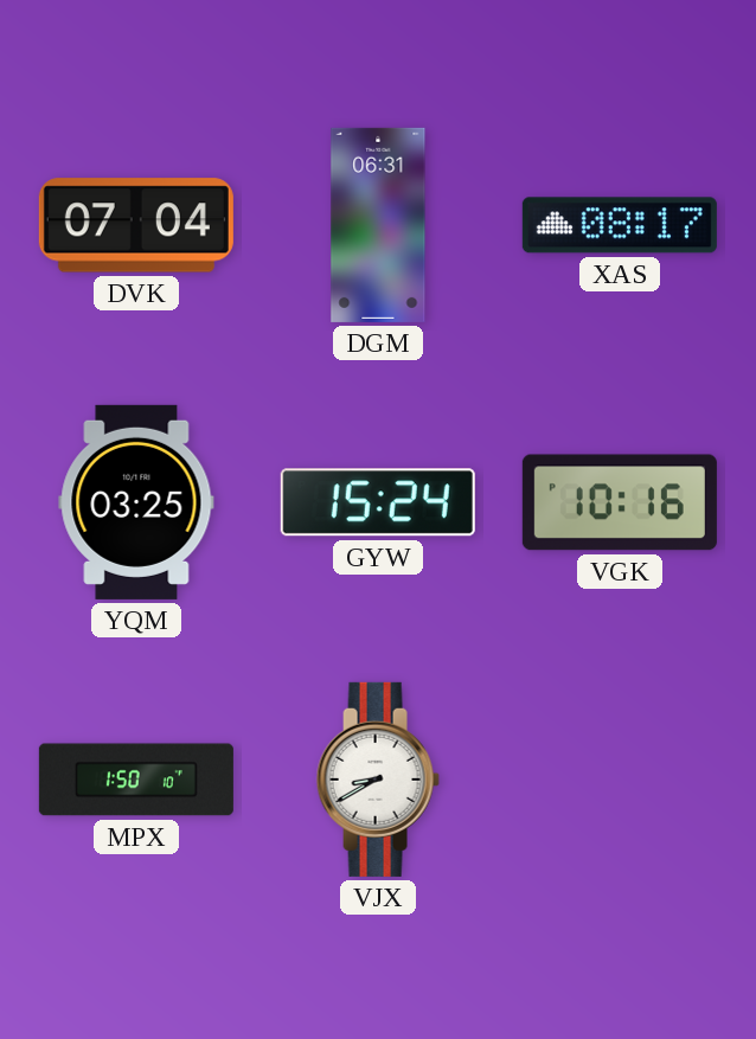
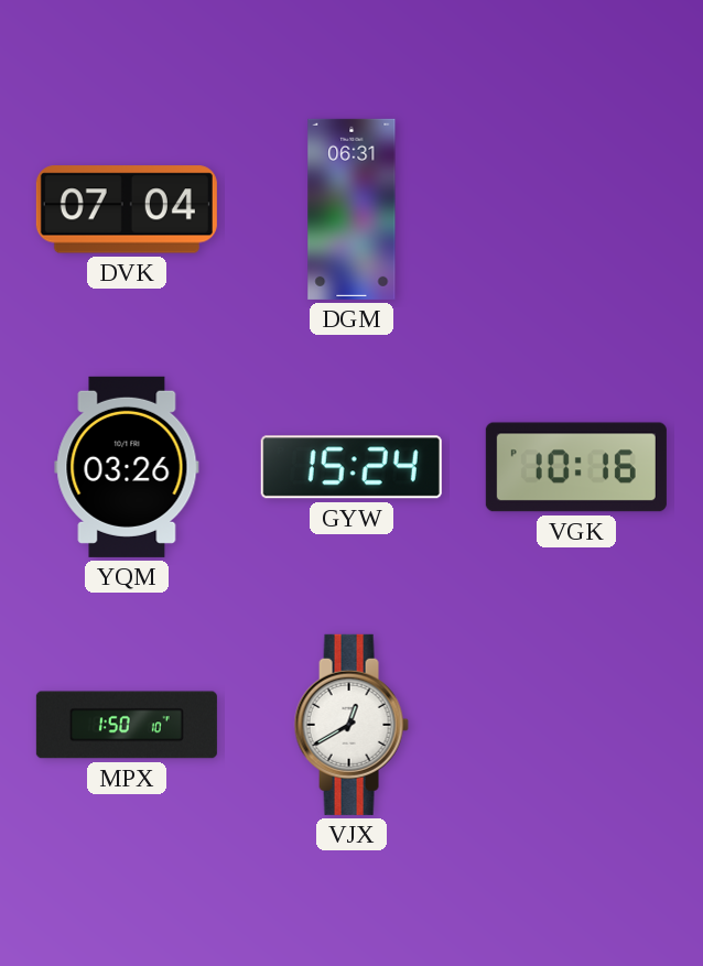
XAS: 08:17 -> none
YQM: 03:25 -> 03:26
VJX: 8:40 -> 12:40
